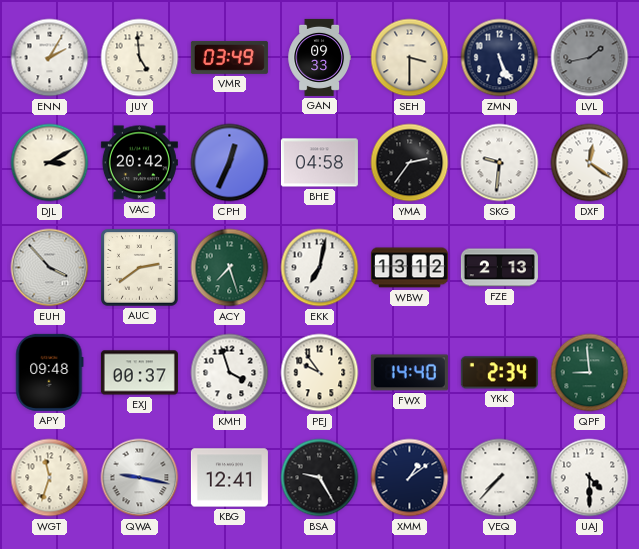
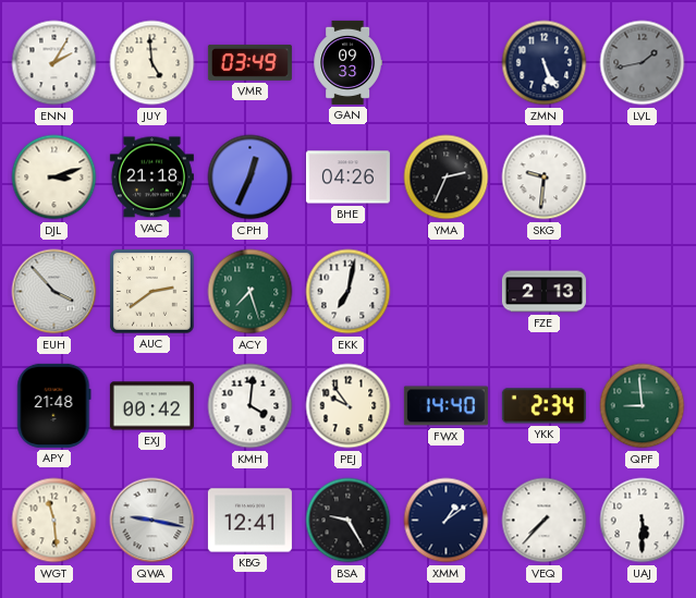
SEH: 3:30 -> none
DJL: 3:10 -> 3:12
VAC: 20:42 -> 21:18
BHE: 04:58 -> 04:26
YMA: 2:36 -> 2:34
DXF: 12:21 -> none
WBW: 13:12 -> none
APY: 09:48 -> 21:48
EXJ: 00:37 -> 00:42
KMH: 3:57 -> 4:01
WGT: 11:33 -> 11:29
UAJ: 4:30 -> 5:30
